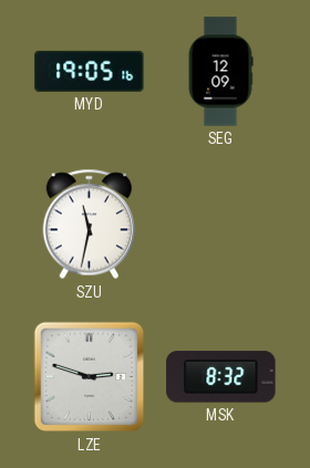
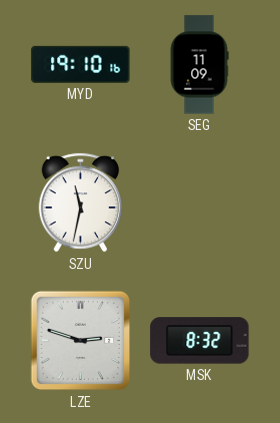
MYD: 19:05 -> 19:10
SEG: 12:09 -> 11:09
